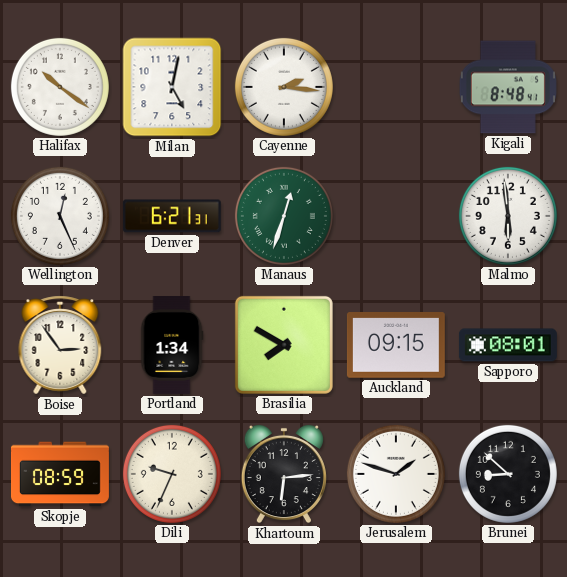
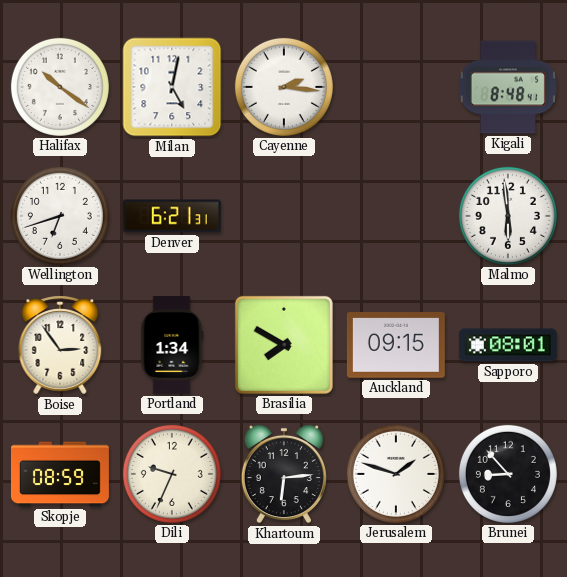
Wellington: 12:26 -> 6:42
Manaus: 12:33 -> none
Brunei: 8:52 -> 8:53
